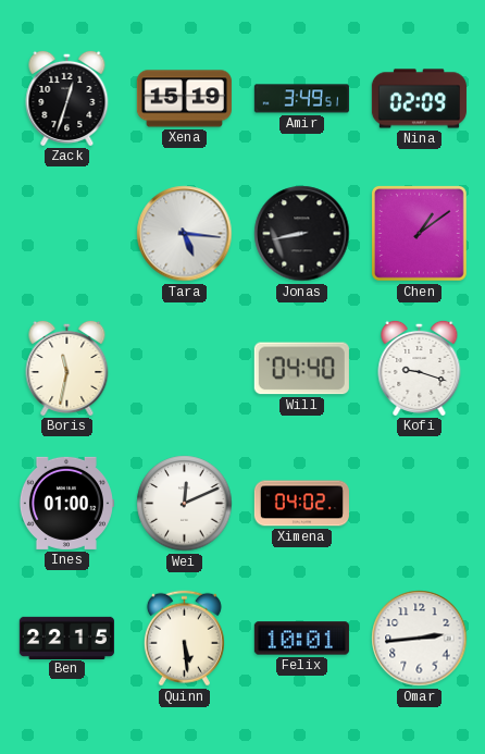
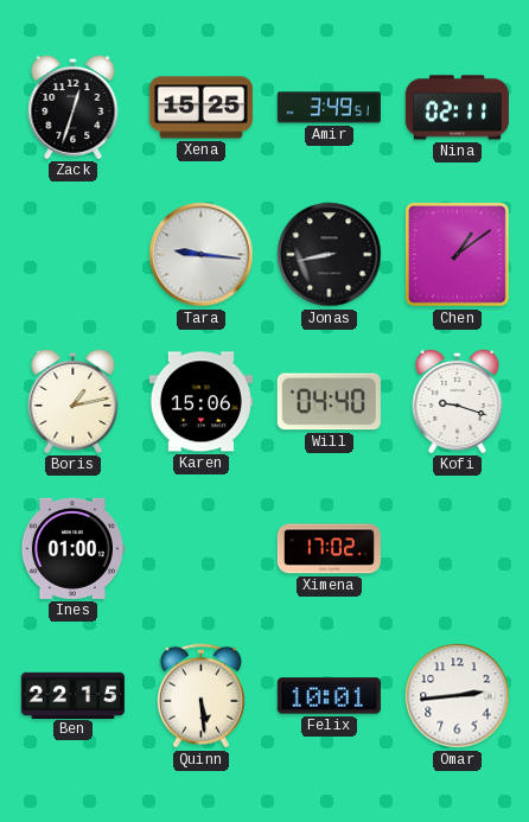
Xena: 15:19 -> 15:25
Nina: 02:09 -> 02:11
Tara: 5:16 -> 9:16
Boris: 11:32 -> 1:13
Karen: none -> 15:06
Wei: 12:11 -> none
Ximena: 04:02 -> 17:02
